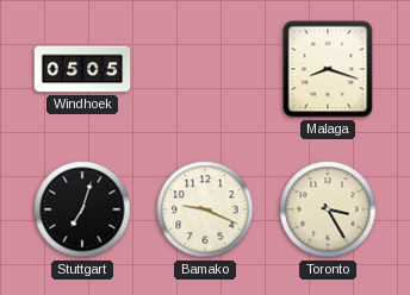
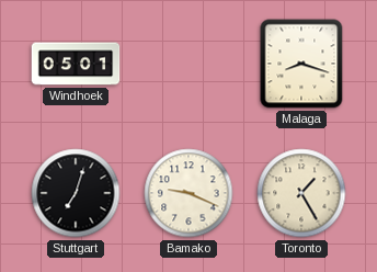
Windhoek: 05:05 -> 05:01
Toronto: 3:25 -> 1:25
